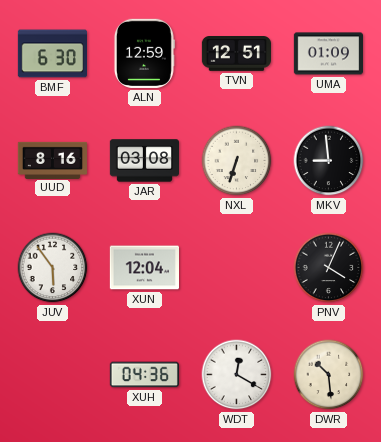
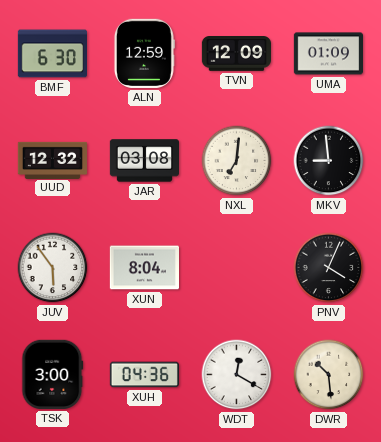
TVN: 12:51 -> 12:09
UUD: 8:16 -> 12:32
NXL: 6:33 -> 7:01
XUN: 12:04 -> 8:04
TSK: none -> 3:00
